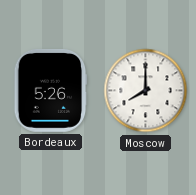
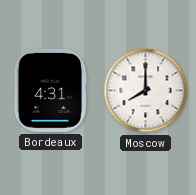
Bordeaux: 5:26 -> 4:31
